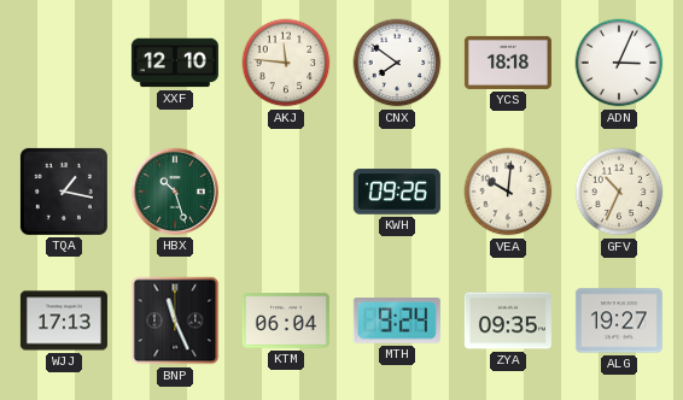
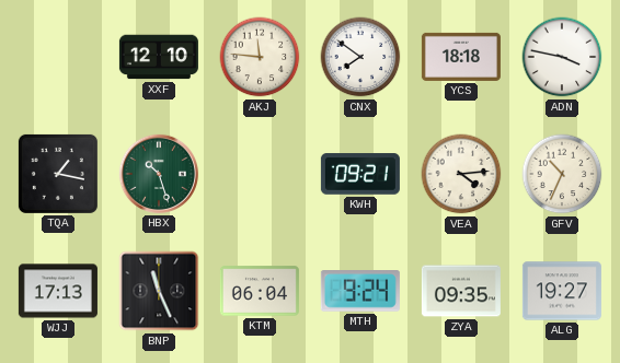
ADN: 3:04 -> 3:47
KWH: 09:26 -> 09:21
VEA: 10:01 -> 4:14
